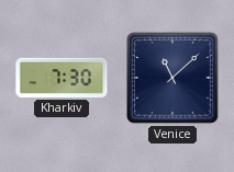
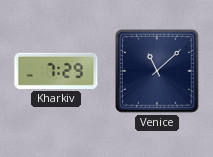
Kharkiv: 7:30 -> 7:29
